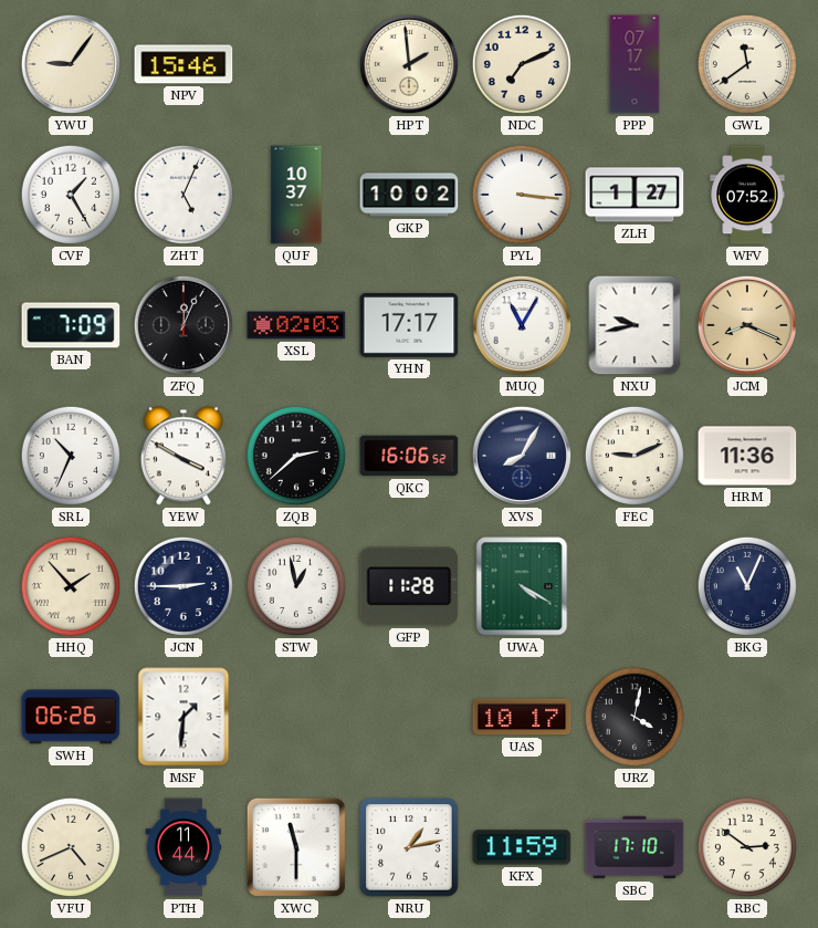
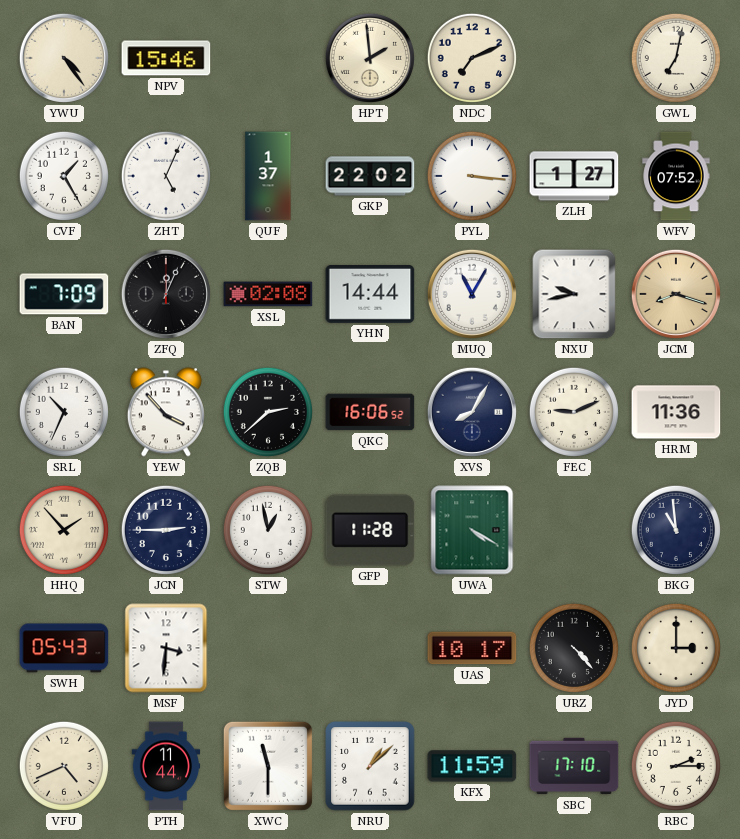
YWU: 9:06 -> 4:24
PPP: 07:17 -> none
GWL: 11:39 -> 7:02
QUF: 10:37 -> 1:37
GKP: 10:02 -> 22:02
XSL: 02:03 -> 02:08
YHN: 17:17 -> 14:44
JCM: 8:19 -> 8:18
YEW: 3:50 -> 3:53
BKG: 11:04 -> 10:59
SWH: 06:26 -> 05:43
MSF: 1:31 -> 3:31
URZ: 4:02 -> 4:23
JYD: none -> 3:00
NRU: 1:13 -> 1:08
RBC: 2:51 -> 2:15
